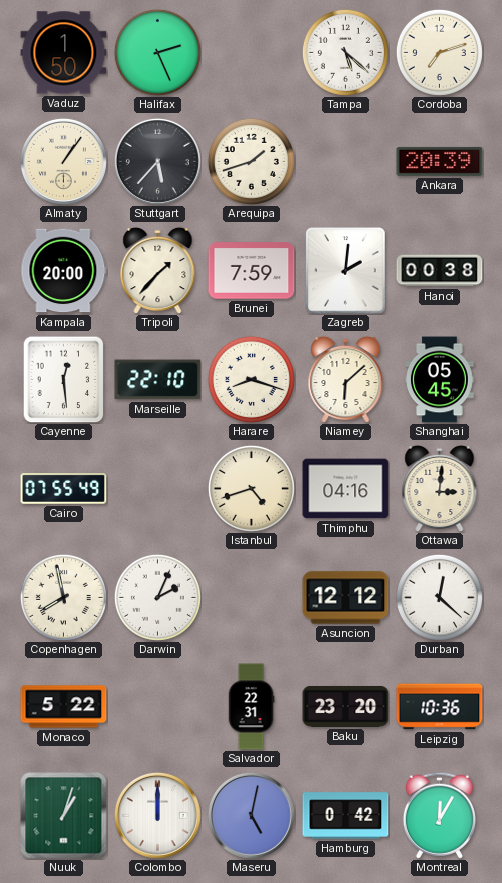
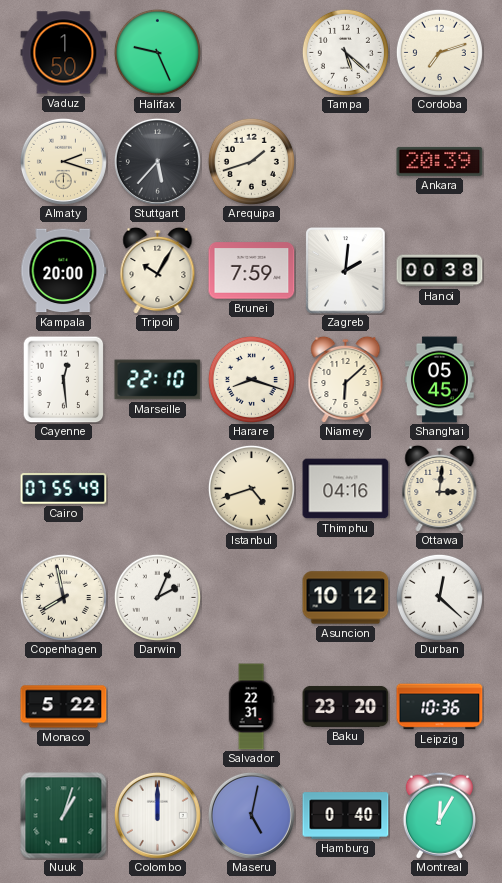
Halifax: 2:26 -> 9:26
Almaty: 1:06 -> 2:18
Tripoli: 1:37 -> 10:05
Asuncion: 12:12 -> 10:12
Hamburg: 0:42 -> 0:40
